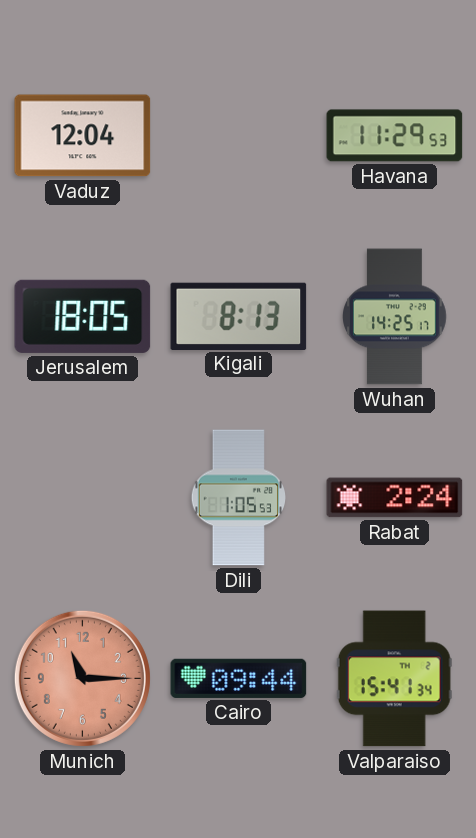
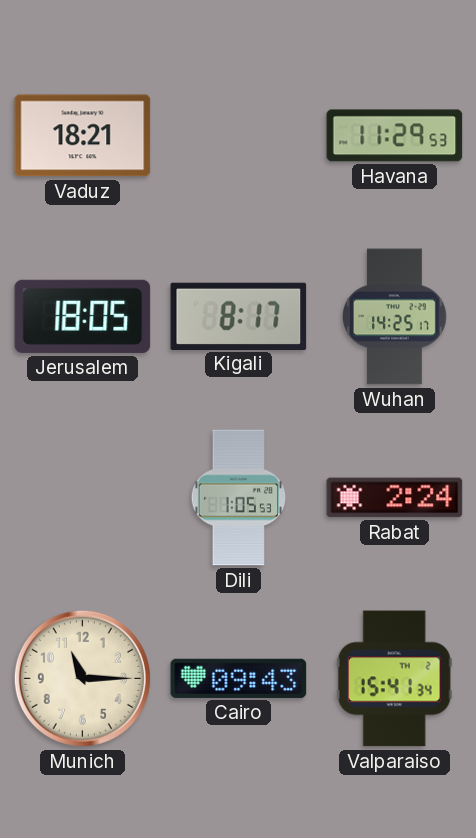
Vaduz: 12:04 -> 18:21
Kigali: 8:13 -> 8:17
Munich dial: salmon -> cream
Cairo: 09:44 -> 09:43
